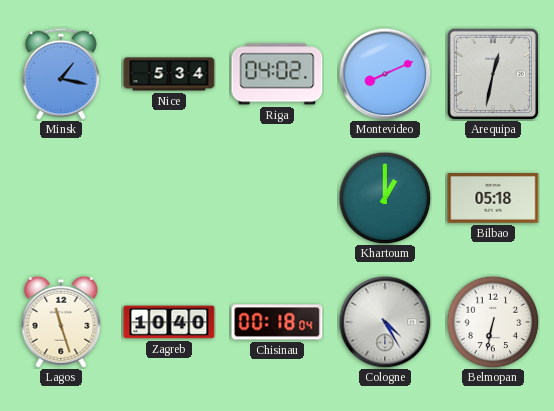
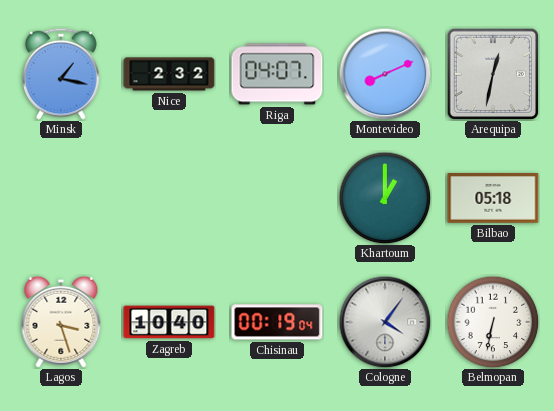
Nice: 5:34 -> 2:32
Riga: 04:02 -> 04:07
Lagos: 11:27 -> 3:27
Chisinau: 00:18 -> 00:19
Cologne: 4:25 -> 4:06
